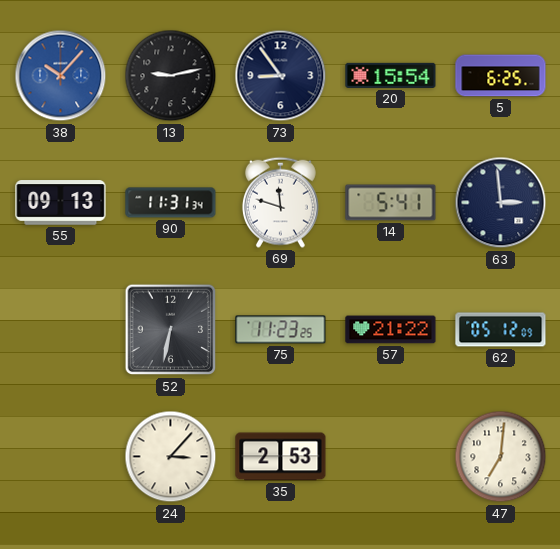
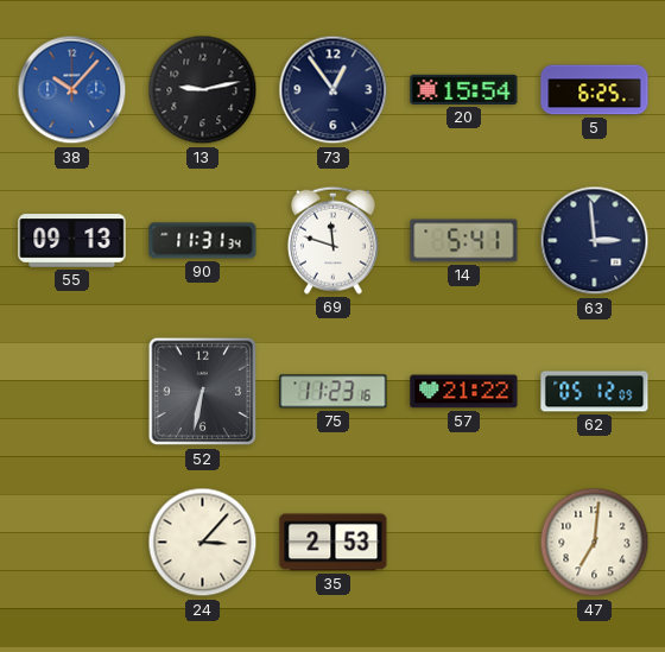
73: 8:54 -> 12:54
75: 11:23:25 -> 11:23:16
